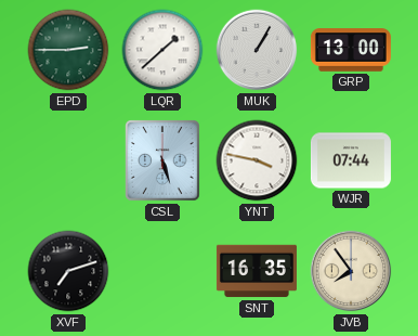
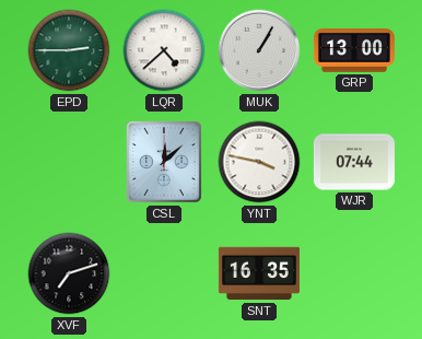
LQR: 1:38 -> 4:38
CSL: 5:27 -> 12:08
JVB: 7:54 -> none
